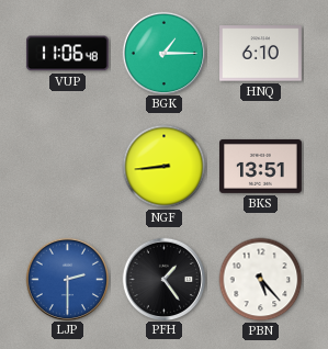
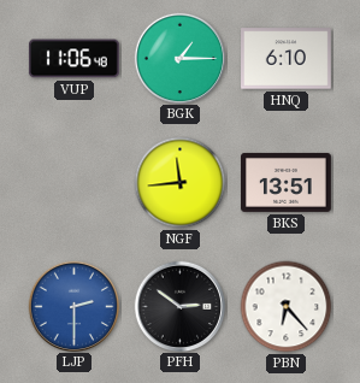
NGF: 8:44 -> 11:44
PFH: 1:24 -> 2:51
PBN: 5:23 -> 6:23
